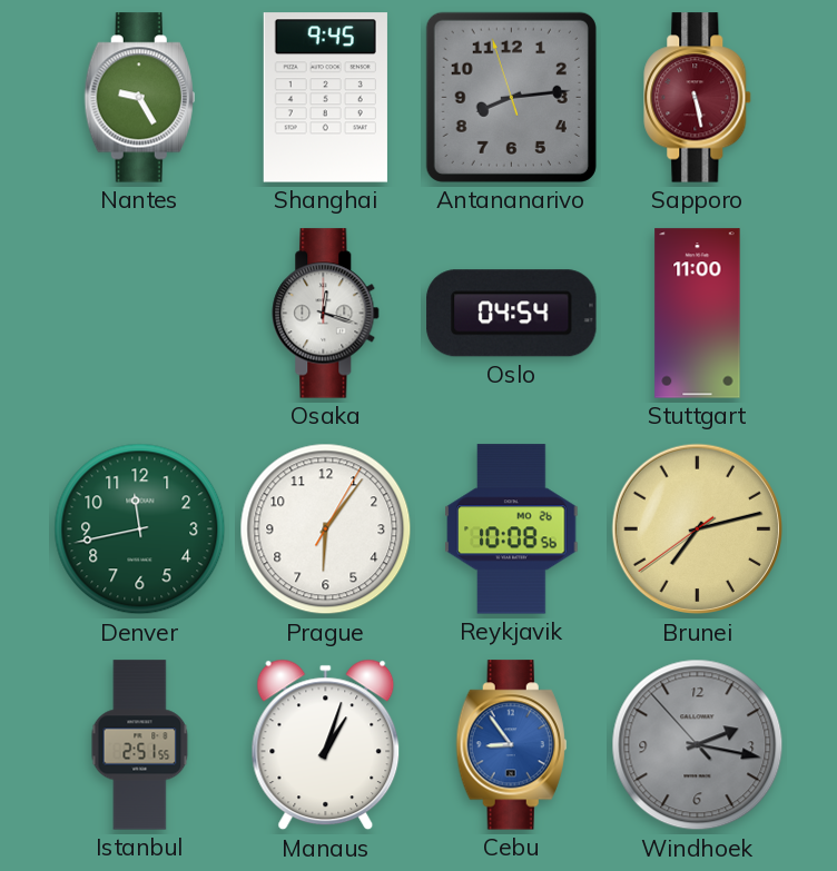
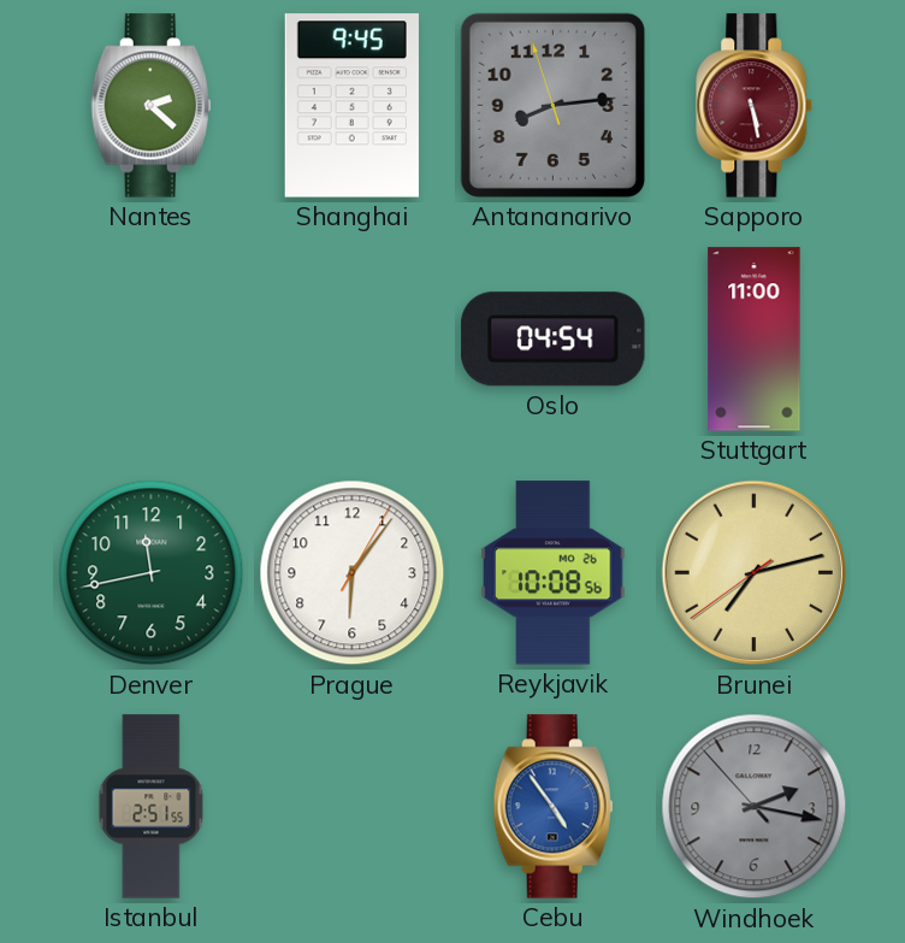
Nantes: 9:25 -> 2:22
Osaka: 12:18 -> none
Manaus: 1:03 -> none
Cebu: 8:54 -> 4:54
